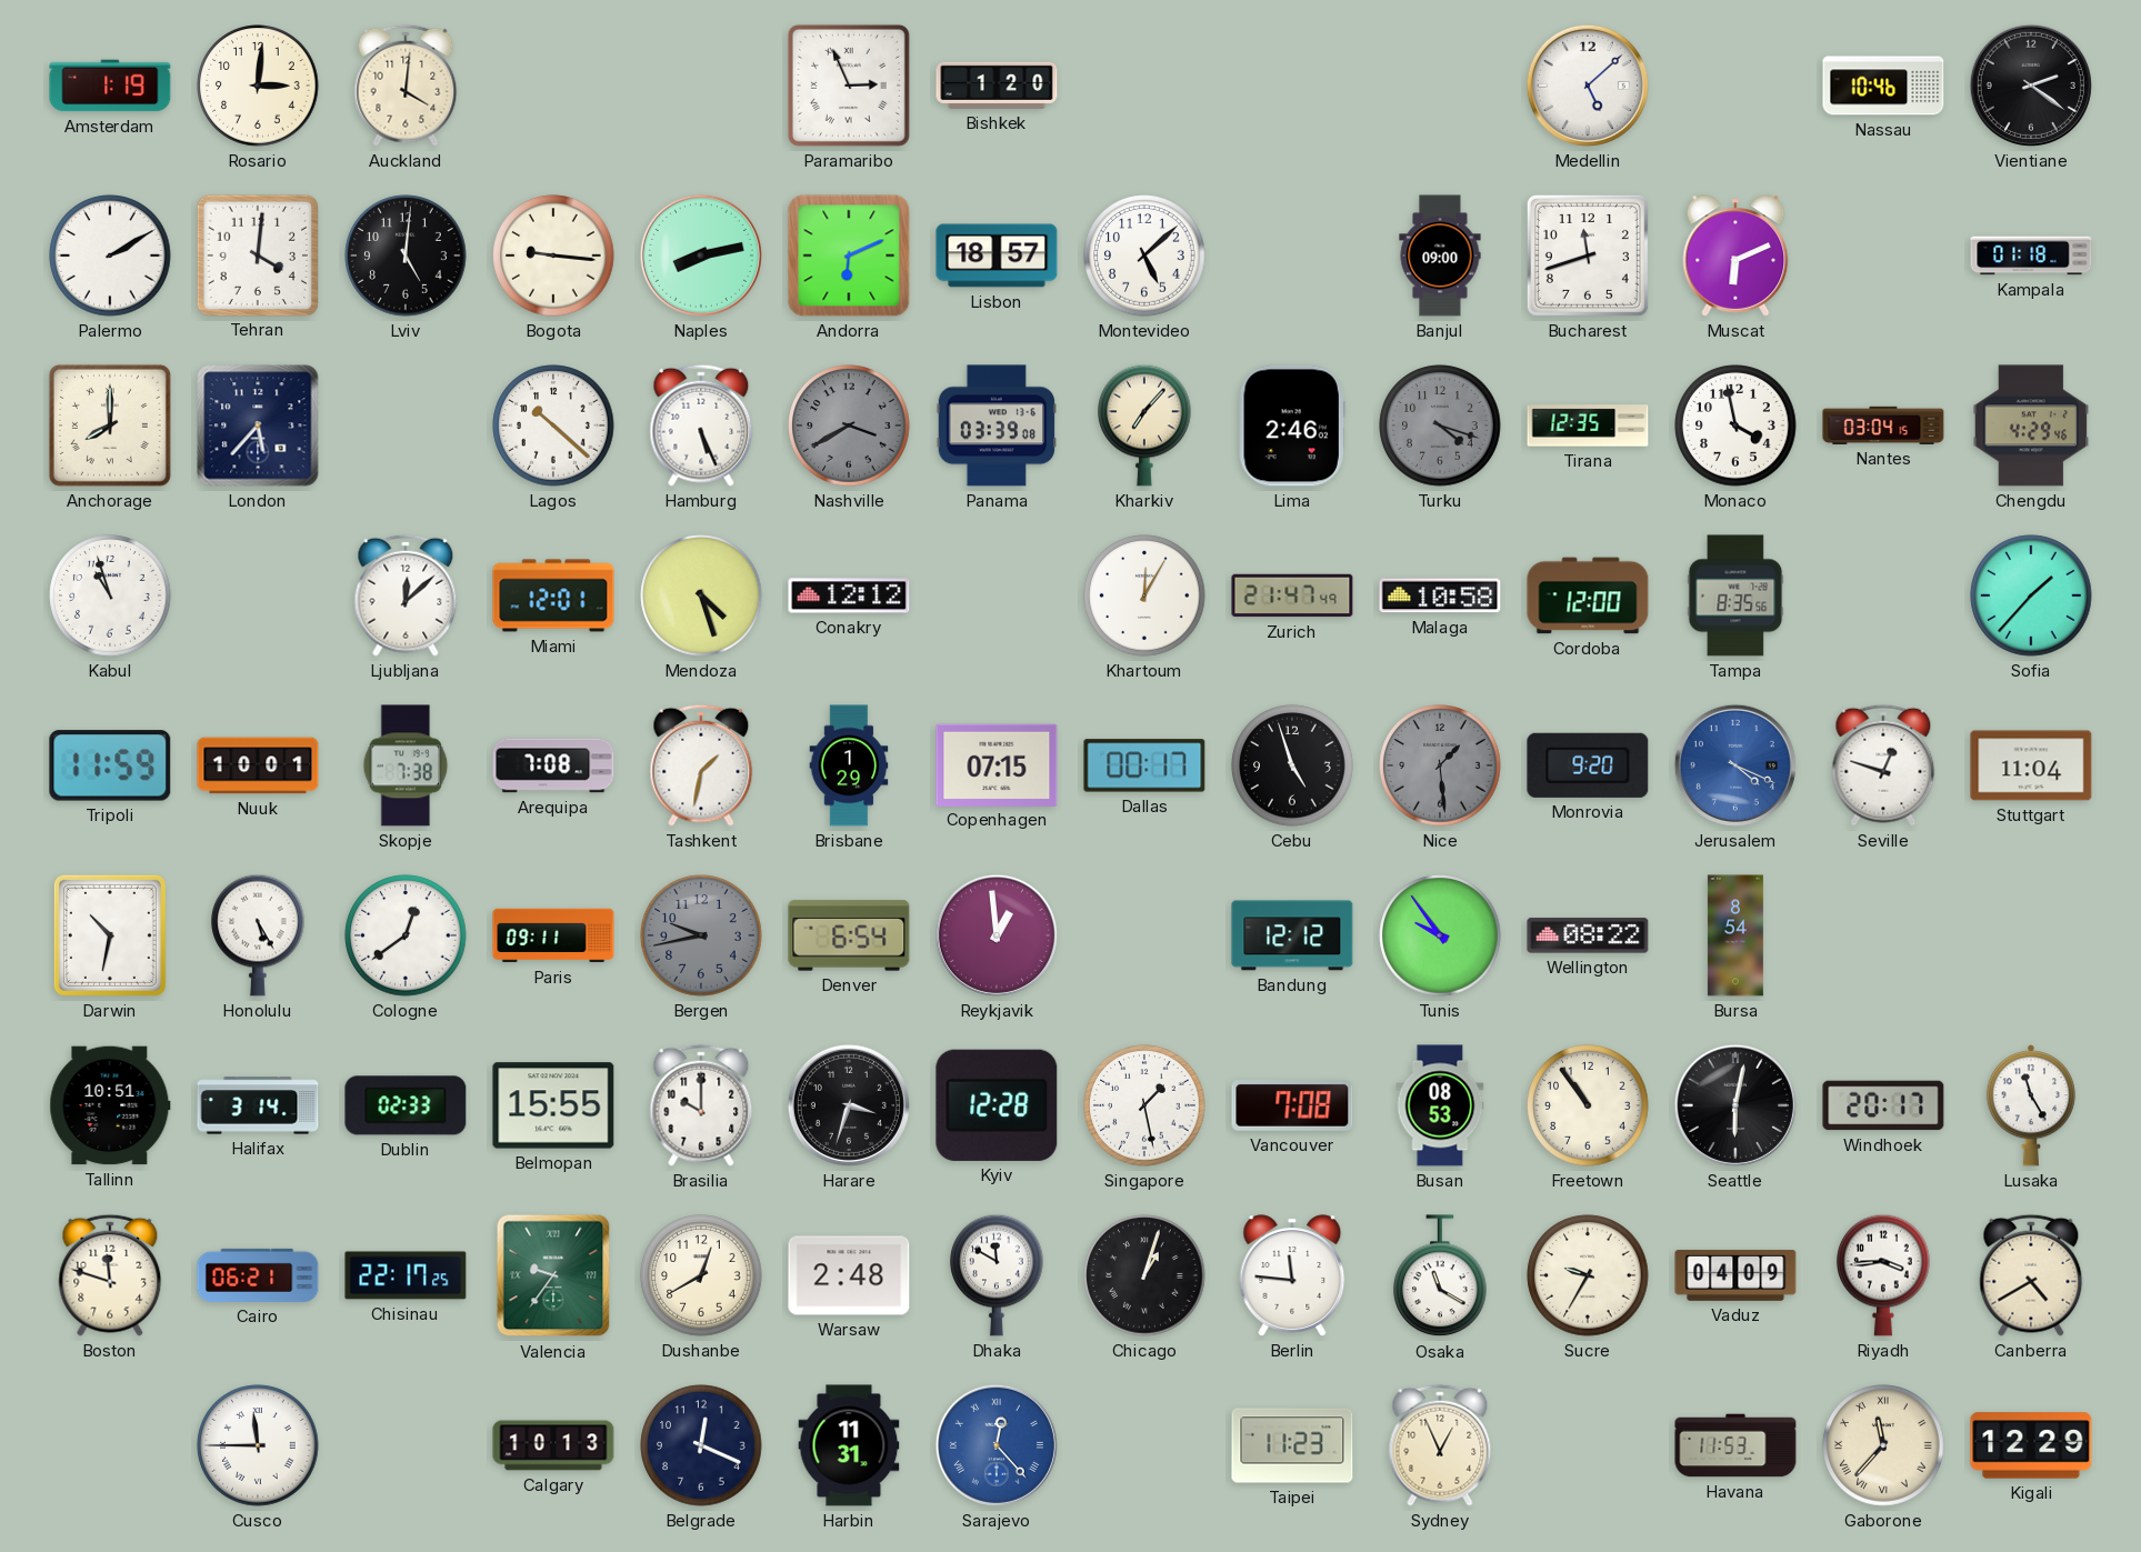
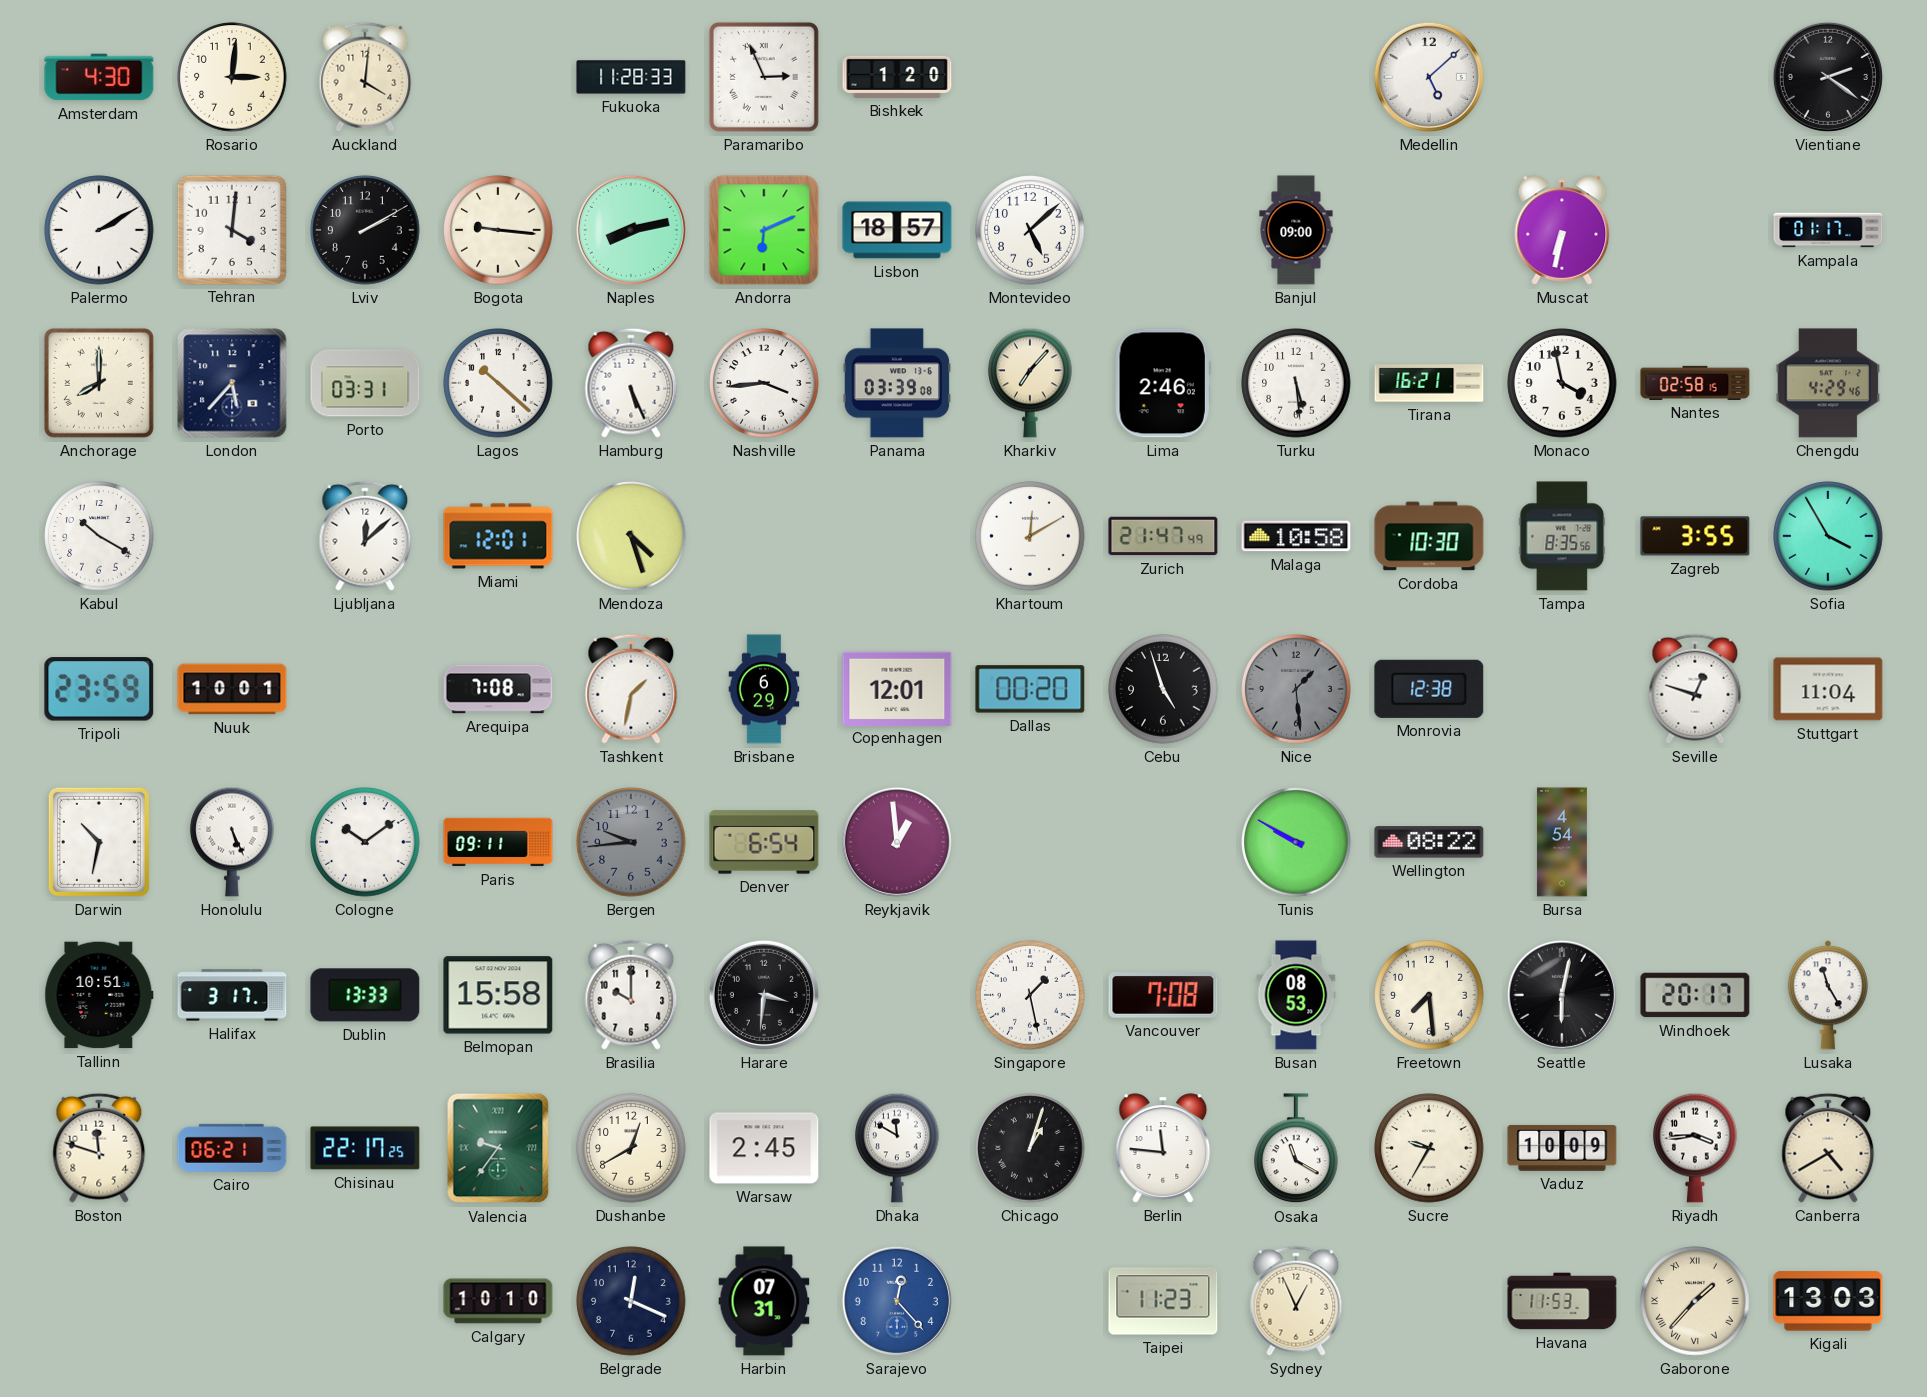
Amsterdam: 1:19 -> 4:30
Fukuoka: none -> 11:28
Nassau: 10:46 -> none
Lviv: 5:01 -> 2:10
Bucharest: 11:42 -> none
Muscat: 6:11 -> 6:32
Kampala: 01:18 -> 01:17
Porto: none -> 03:31
Nashville: 3:40 -> 3:44
Nashville dial: grey -> white
Turku: 4:18 -> 5:29
Turku dial: grey -> white
Tirana: 12:35 -> 16:21
Nantes: 03:04 -> 02:58
Kabul: 10:57 -> 10:20
Conakry: 12:12 -> none
Khartoum: 12:05 -> 12:10
Cordoba: 12:00 -> 10:30
Zagreb: none -> 3:55
Sofia: 1:37 -> 3:55
Tripoli: 11:59 -> 23:59
Skopje: 7:38 -> none
Brisbane: 1:29 -> 6:29
Copenhagen: 07:15 -> 12:01
Dallas: 00:17 -> 00:20
Monrovia: 9:20 -> 12:38
Jerusalem: 4:19 -> none
Honolulu: 5:25 -> 5:26
Cologne: 12:39 -> 10:09
Bergen: 9:43 -> 9:44
Bandung: 12:12 -> none
Tunis: 9:54 -> 9:50
Bursa: 8:54 -> 4:54
Halifax: 3:14 -> 3:17
Dublin: 02:33 -> 13:33
Belmopan: 15:55 -> 15:58
Harare: 3:33 -> 3:31
Kyiv: 12:28 -> none
Freetown: 10:54 -> 7:29
Warsaw: 2:48 -> 2:45
Vaduz: 04:09 -> 10:09
Cusco: 11:45 -> none
Calgary: 10:13 -> 10:10
Harbin: 11:31 -> 07:31
Sarajevo numerals: Roman -> Arabic
Gaborone: 11:37 -> 1:37
Kigali: 12:29 -> 13:03
